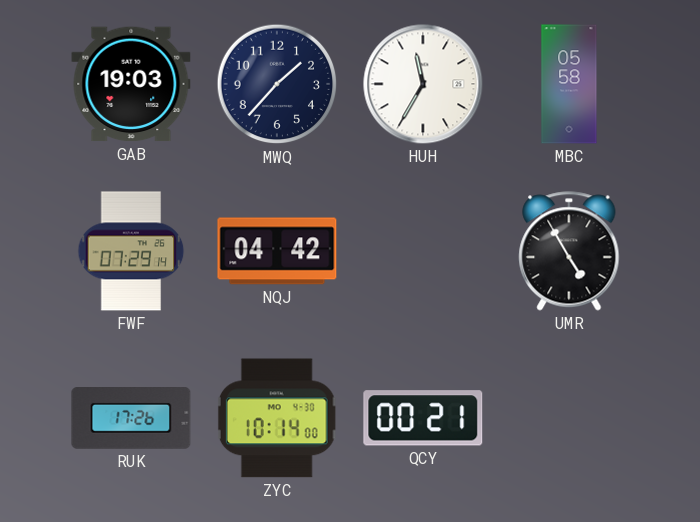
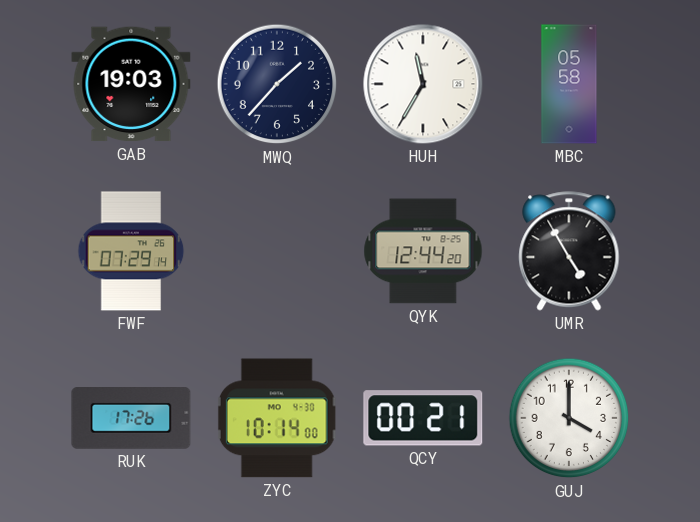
NQJ: 04:42 -> none
QYK: none -> 12:44
GUJ: none -> 4:00
